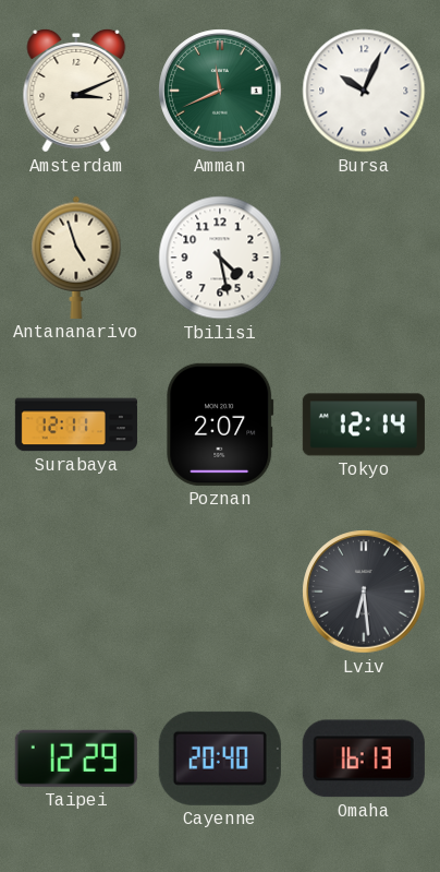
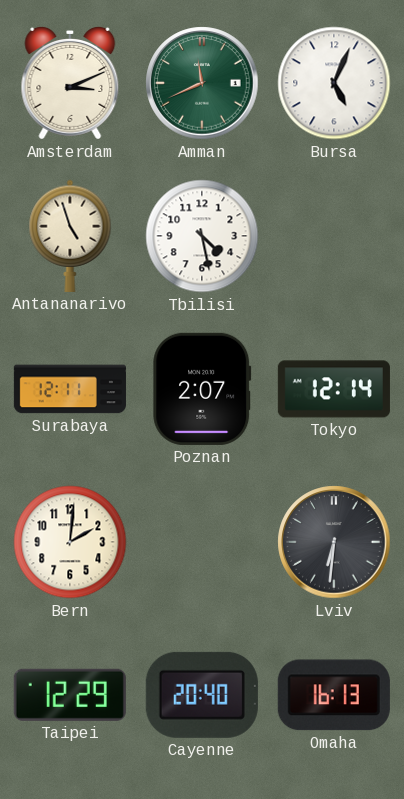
Bursa: 10:04 -> 5:04
Bern: none -> 2:01
Lviv: 6:29 -> 6:31
